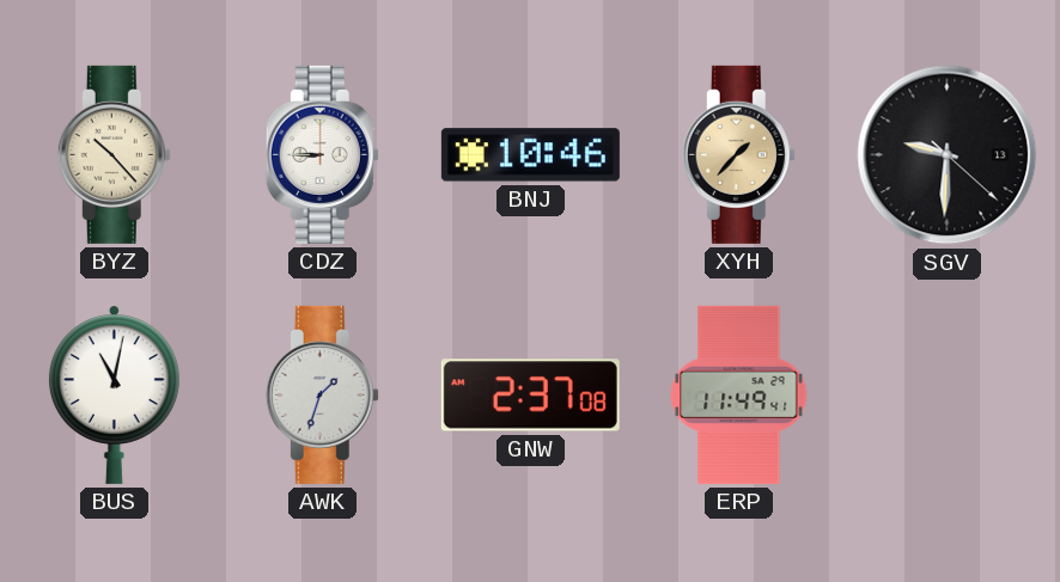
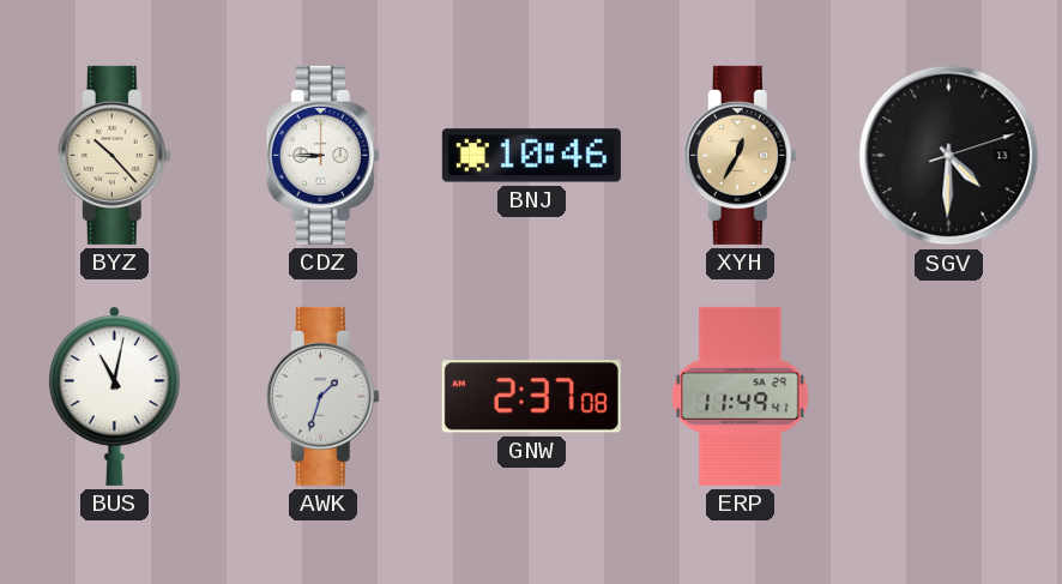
XYH: 1:37 -> 12:35
SGV: 9:30 -> 4:30
